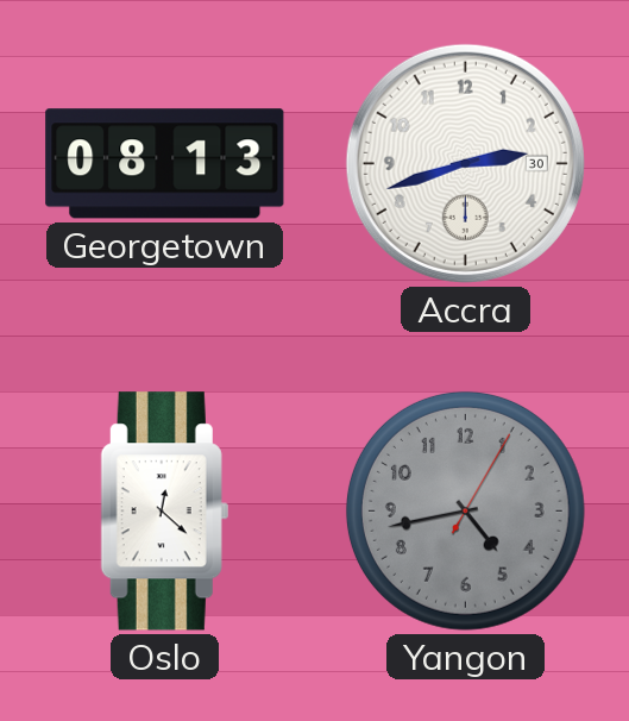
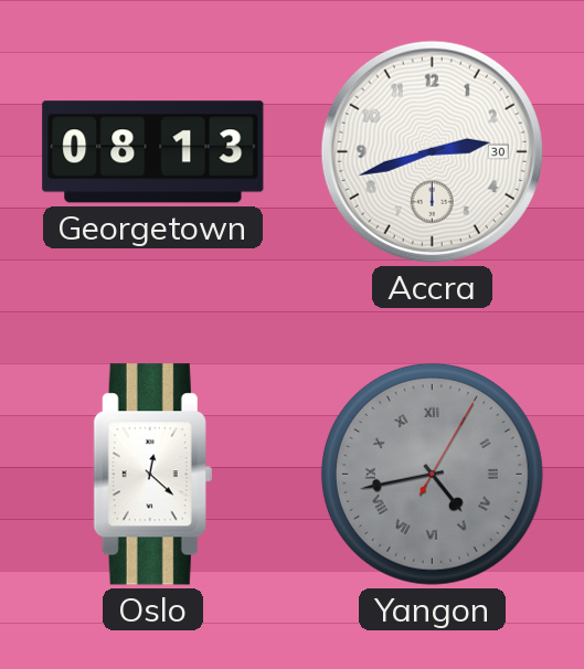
Yangon numerals: Arabic -> Roman
